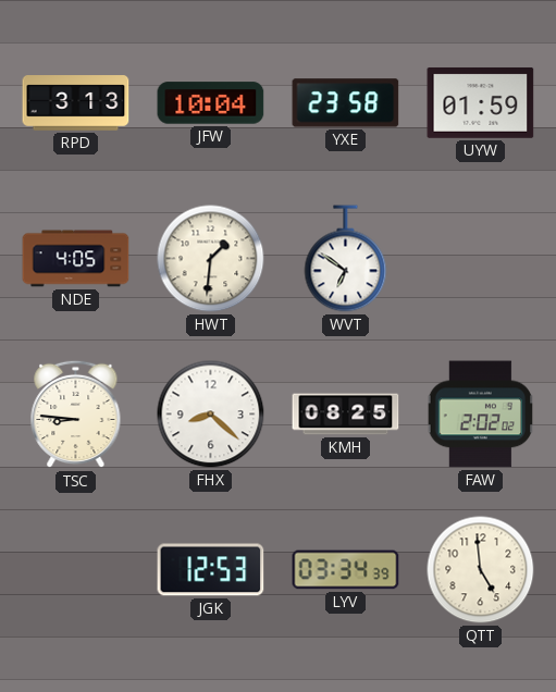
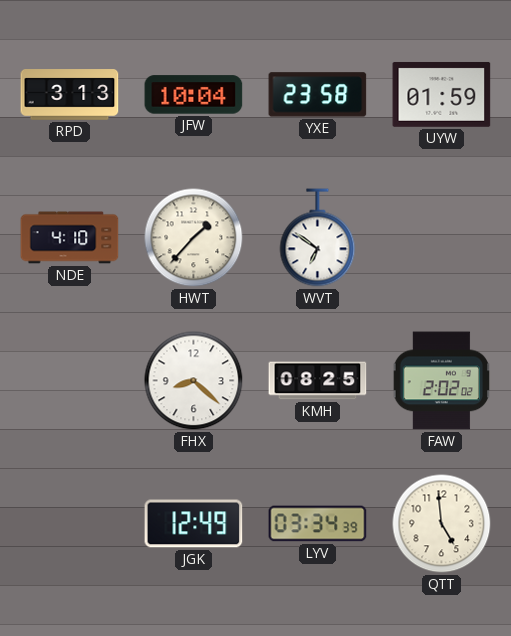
NDE: 4:05 -> 4:10
HWT: 1:31 -> 1:37
TSC: 8:46 -> none
JGK: 12:53 -> 12:49
